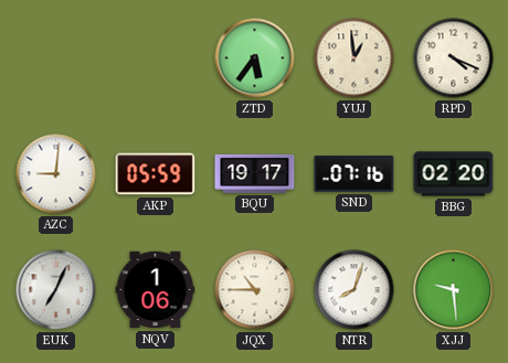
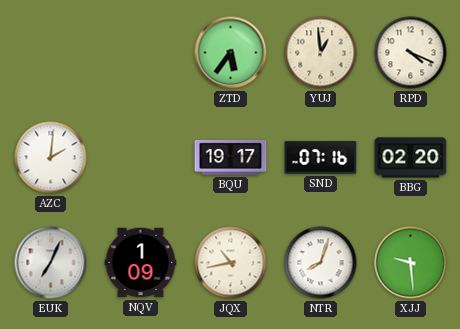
AZC: 9:01 -> 2:01
AKP: 05:59 -> none
NQV: 1:06 -> 1:09
JQX: 10:45 -> 10:43
